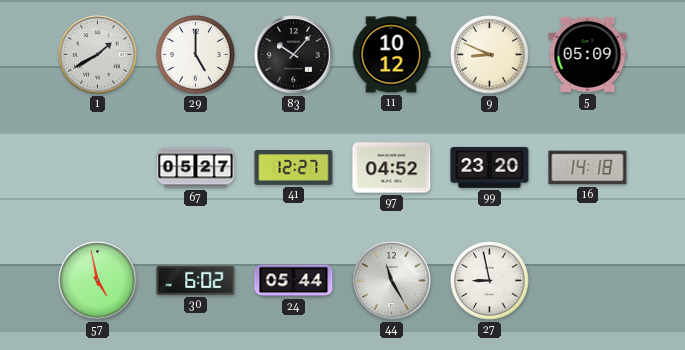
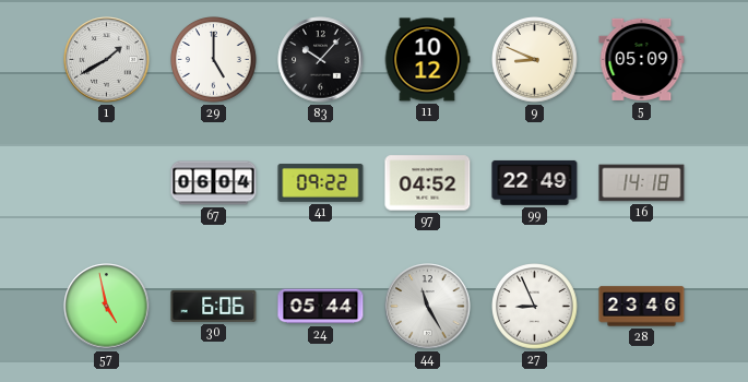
67: 05:27 -> 06:04
41: 12:27 -> 09:22
99: 23:20 -> 22:49
30: 6:02 -> 6:06
27: 8:58 -> 8:56
28: none -> 23:46
